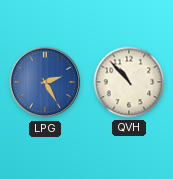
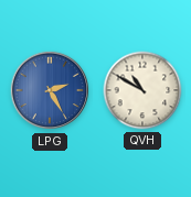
QVH: 10:53 -> 10:50
